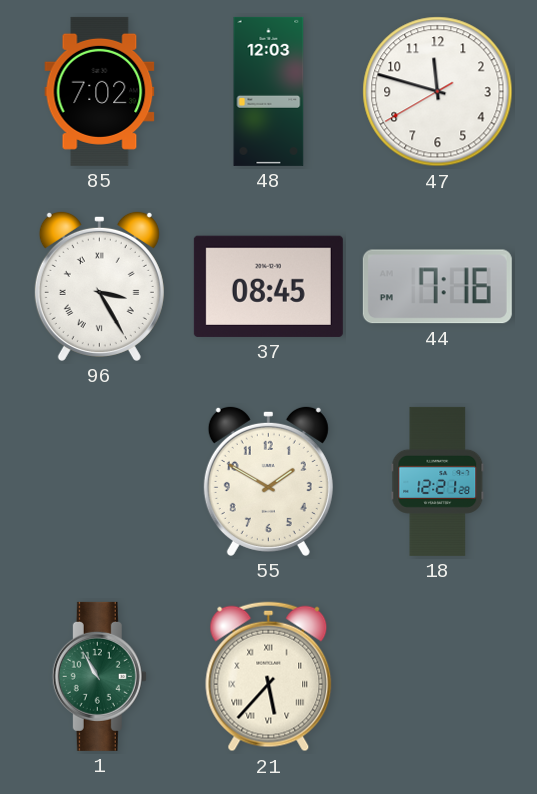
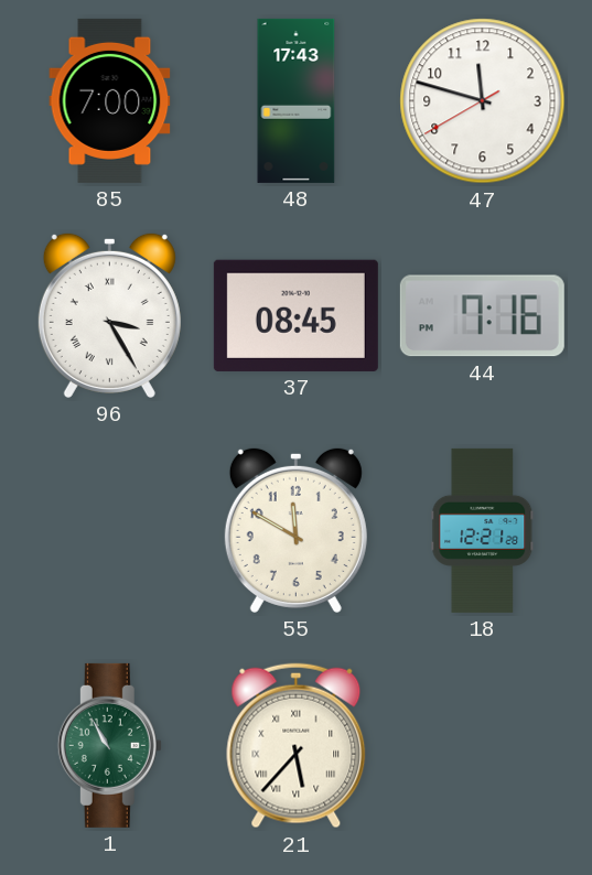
85: 7:02 -> 7:00
48: 12:03 -> 17:43
55: 1:50 -> 11:50
